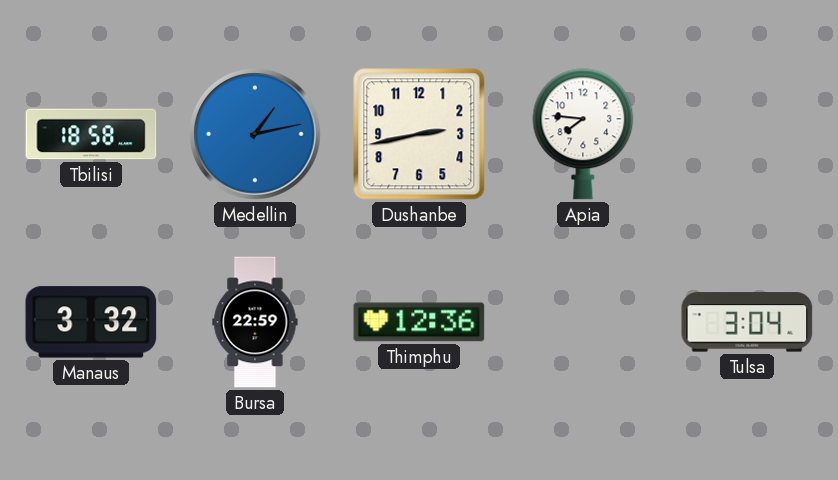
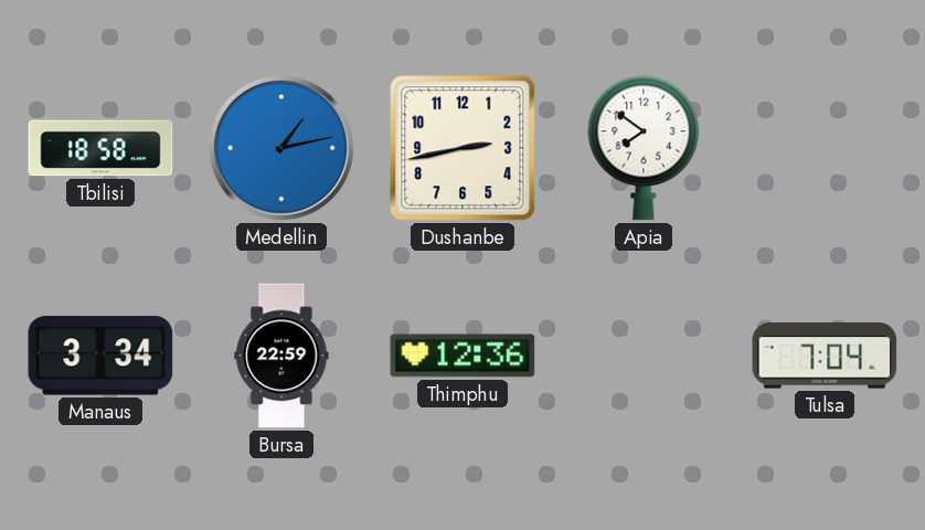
Apia: 7:46 -> 7:51
Manaus: 3:32 -> 3:34
Tulsa: 3:04 -> 7:04
